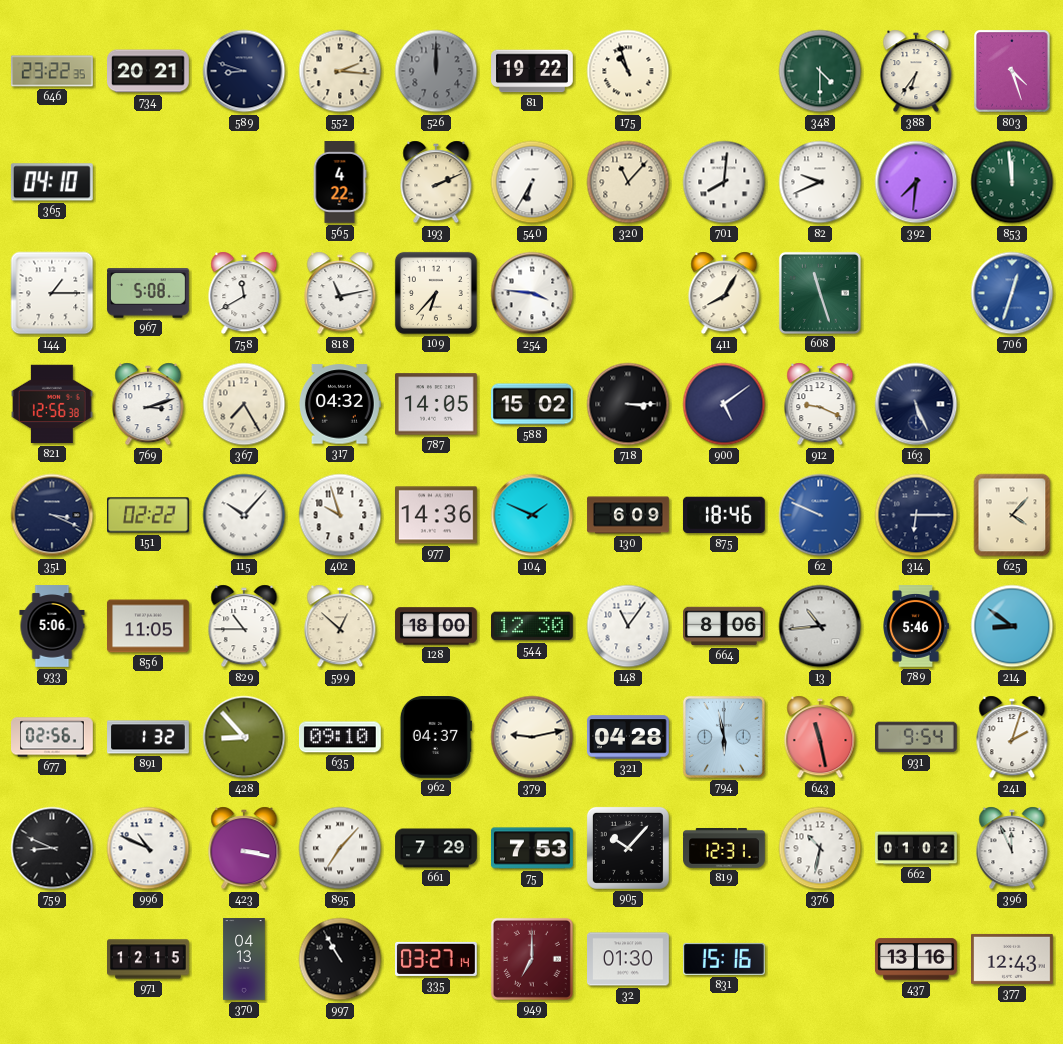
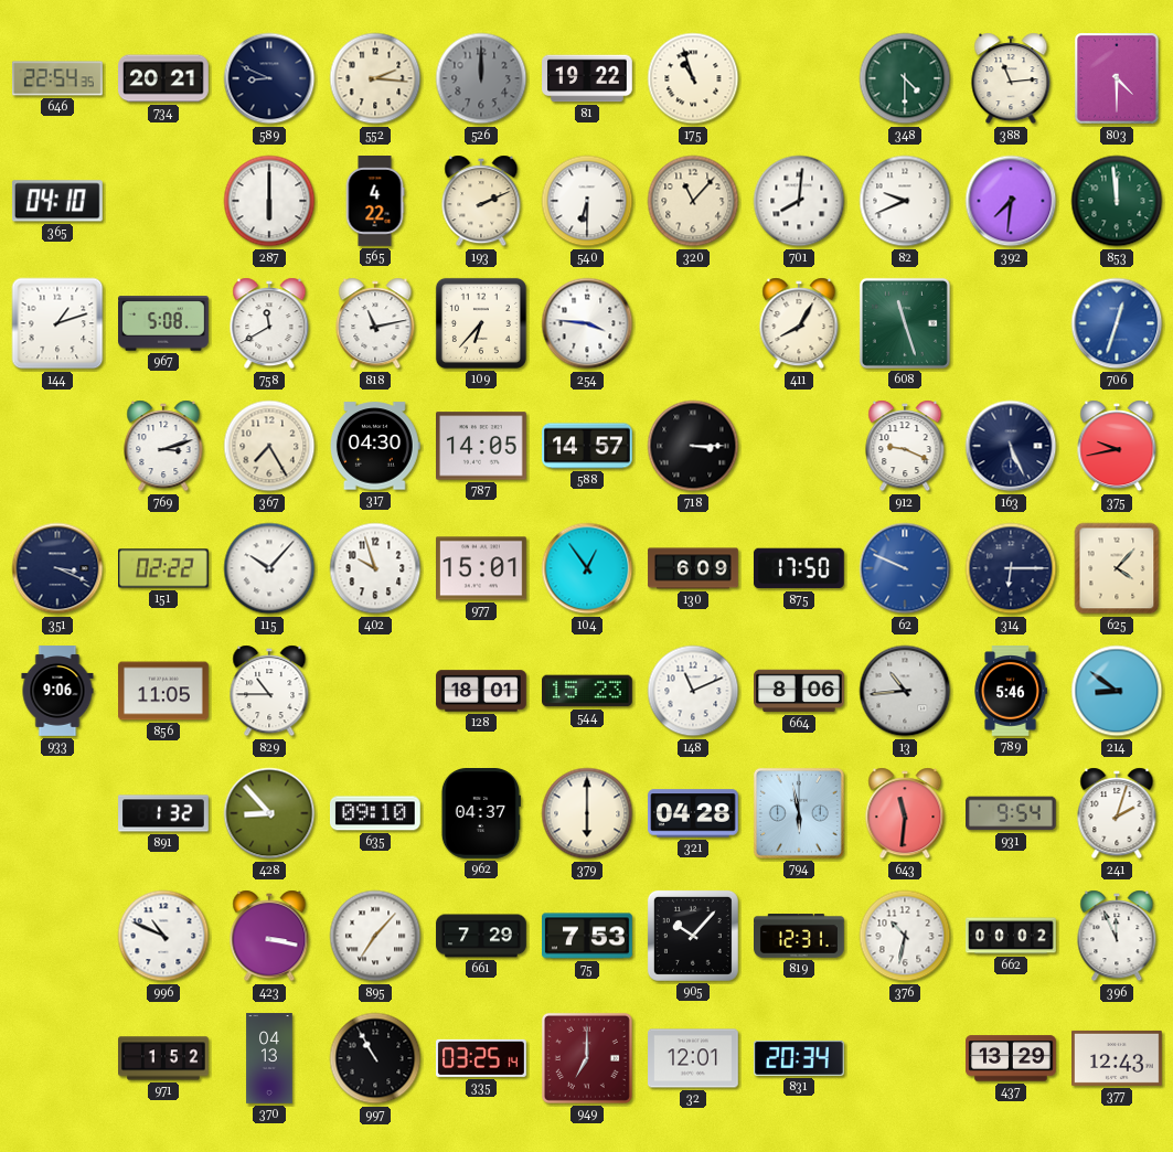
646: 23:22 -> 22:54
589: 8:48 -> 8:49
388: 6:36 -> 11:14
803: 4:27 -> 4:30
287: none -> 6:00
540: 6:35 -> 6:30
144: 1:15 -> 1:12
821: 12:56 -> none
317: 04:32 -> 04:30
588: 15:02 -> 14:57
900: 5:09 -> none
375: none -> 9:43
977: 14:36 -> 15:01
104: 1:49 -> 12:54
875: 18:46 -> 17:50
933: 5:06 -> 9:06
599: 12:52 -> none
128: 18:00 -> 18:01
544: 12:30 -> 15:23
148: 11:06 -> 11:11
677: 02:56 -> none
379: 9:13 -> 6:00
643: 11:28 -> 11:31
759: 8:49 -> none
662: 01:02 -> 00:02
971: 12:15 -> 1:52
335: 03:27 -> 03:25
32: 01:30 -> 12:01
831: 15:16 -> 20:34
437: 13:16 -> 13:29
